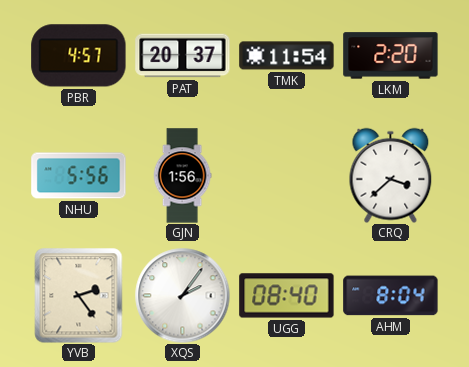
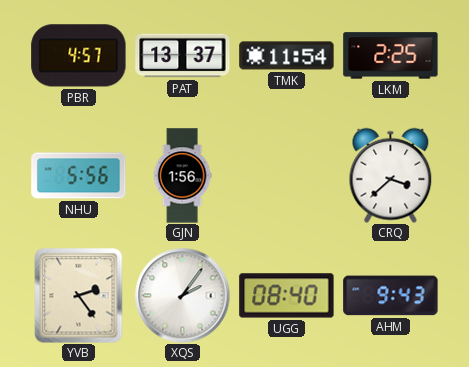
PAT: 20:37 -> 13:37
LKM: 2:20 -> 2:25
AHM: 8:04 -> 9:43
